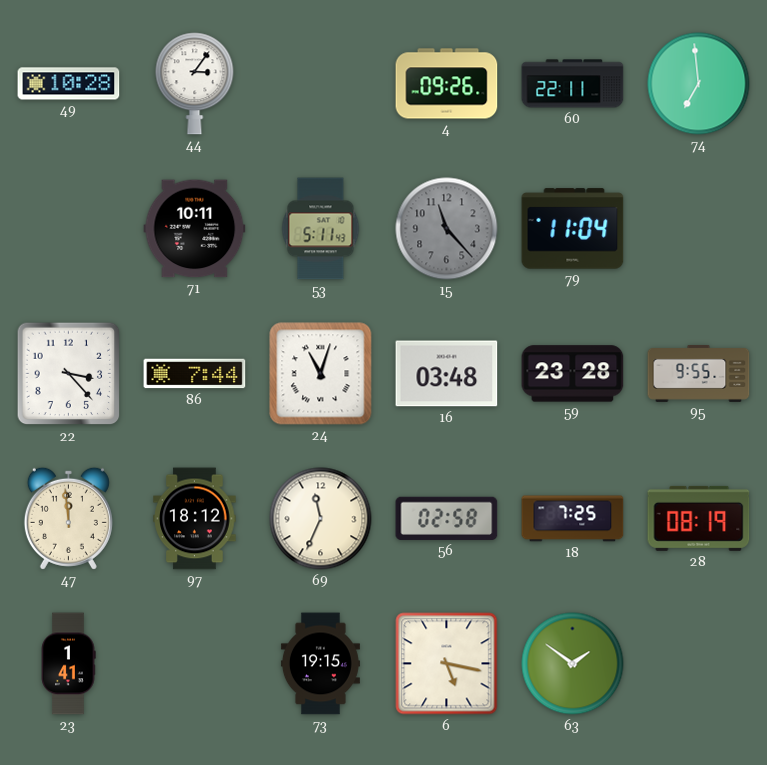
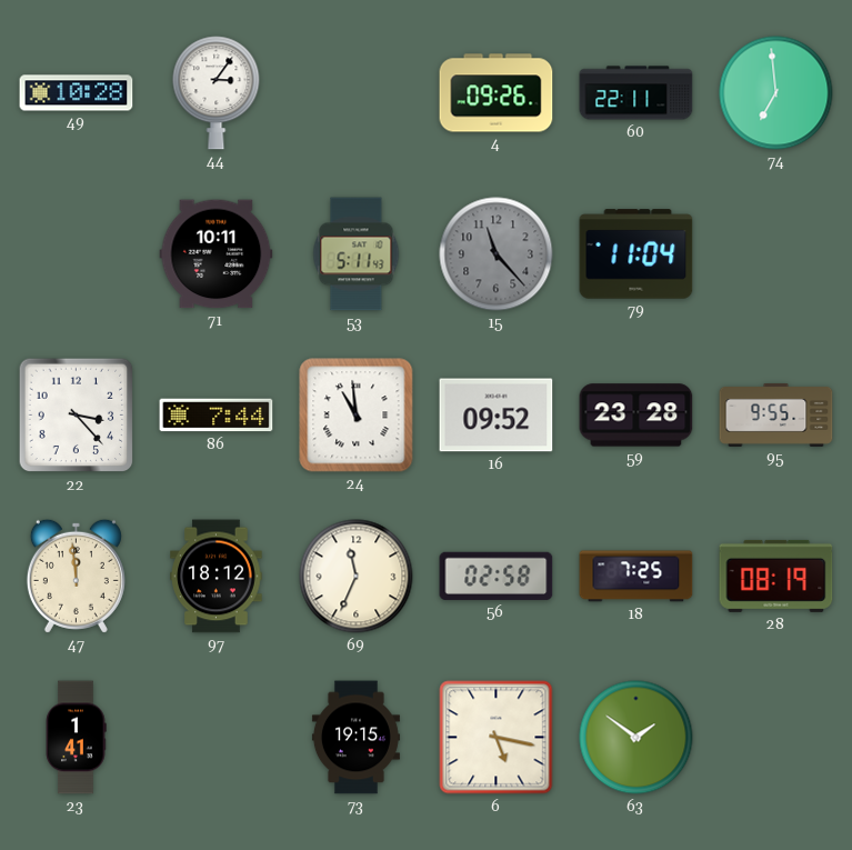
24: 11:03 -> 10:59
16: 03:48 -> 09:52
